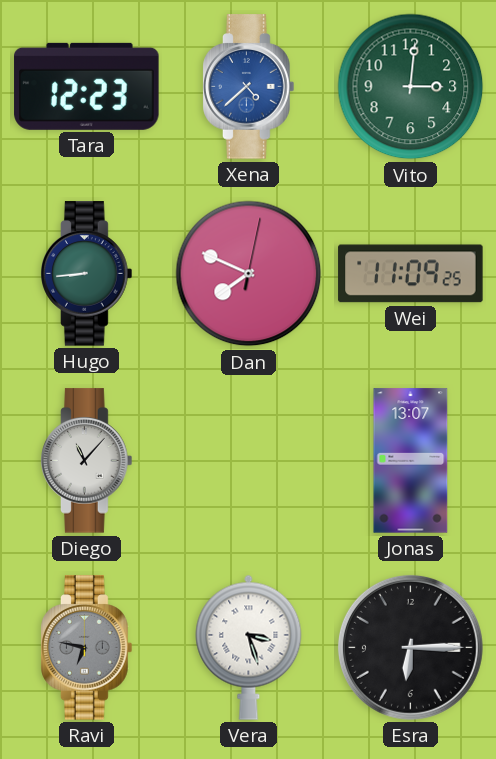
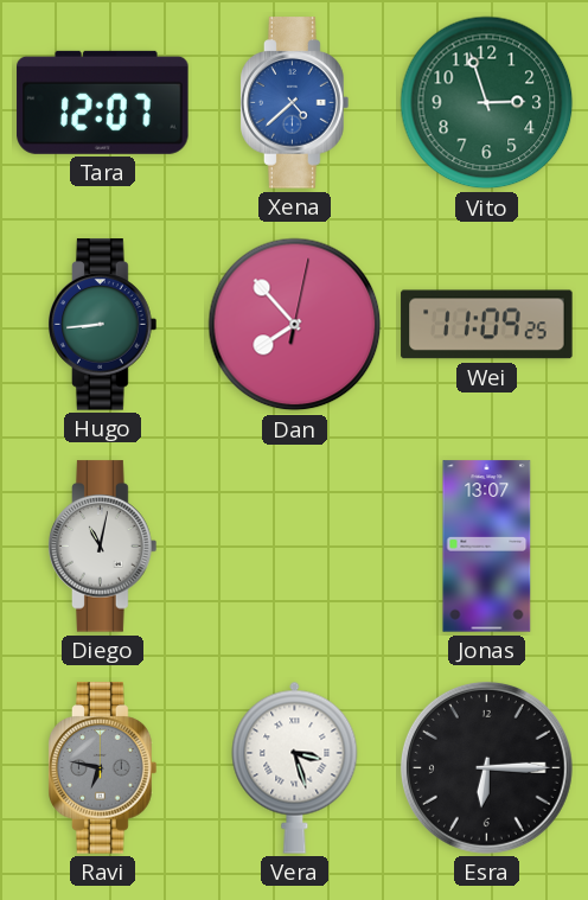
Tara: 12:23 -> 12:07
Vito: 3:01 -> 2:57
Dan: 7:49 -> 7:53
Diego: 11:07 -> 11:02
